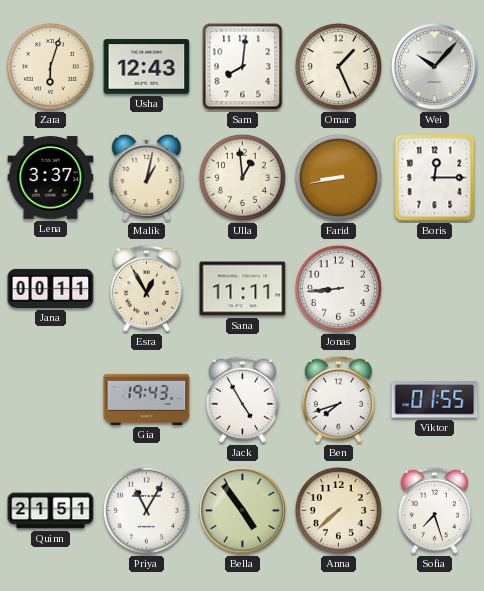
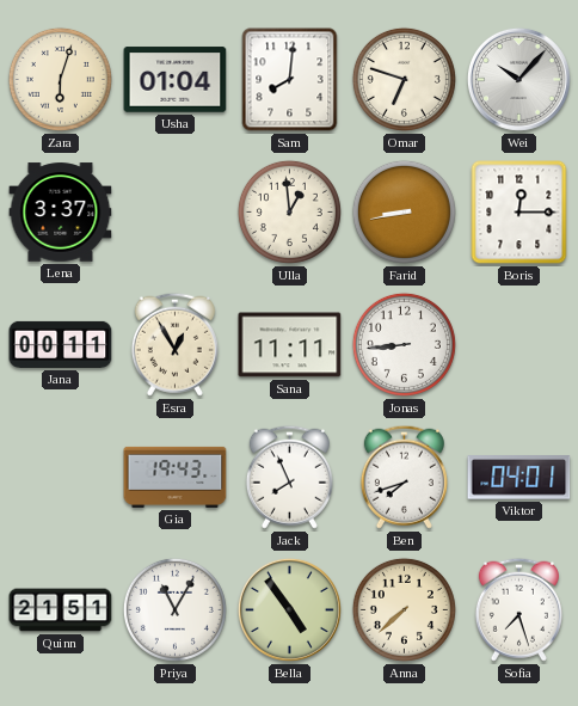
Usha: 12:43 -> 01:04
Omar: 1:26 -> 6:48
Malik: 1:02 -> none
Jack: 4:55 -> 7:56
Viktor: 01:55 -> 04:01
